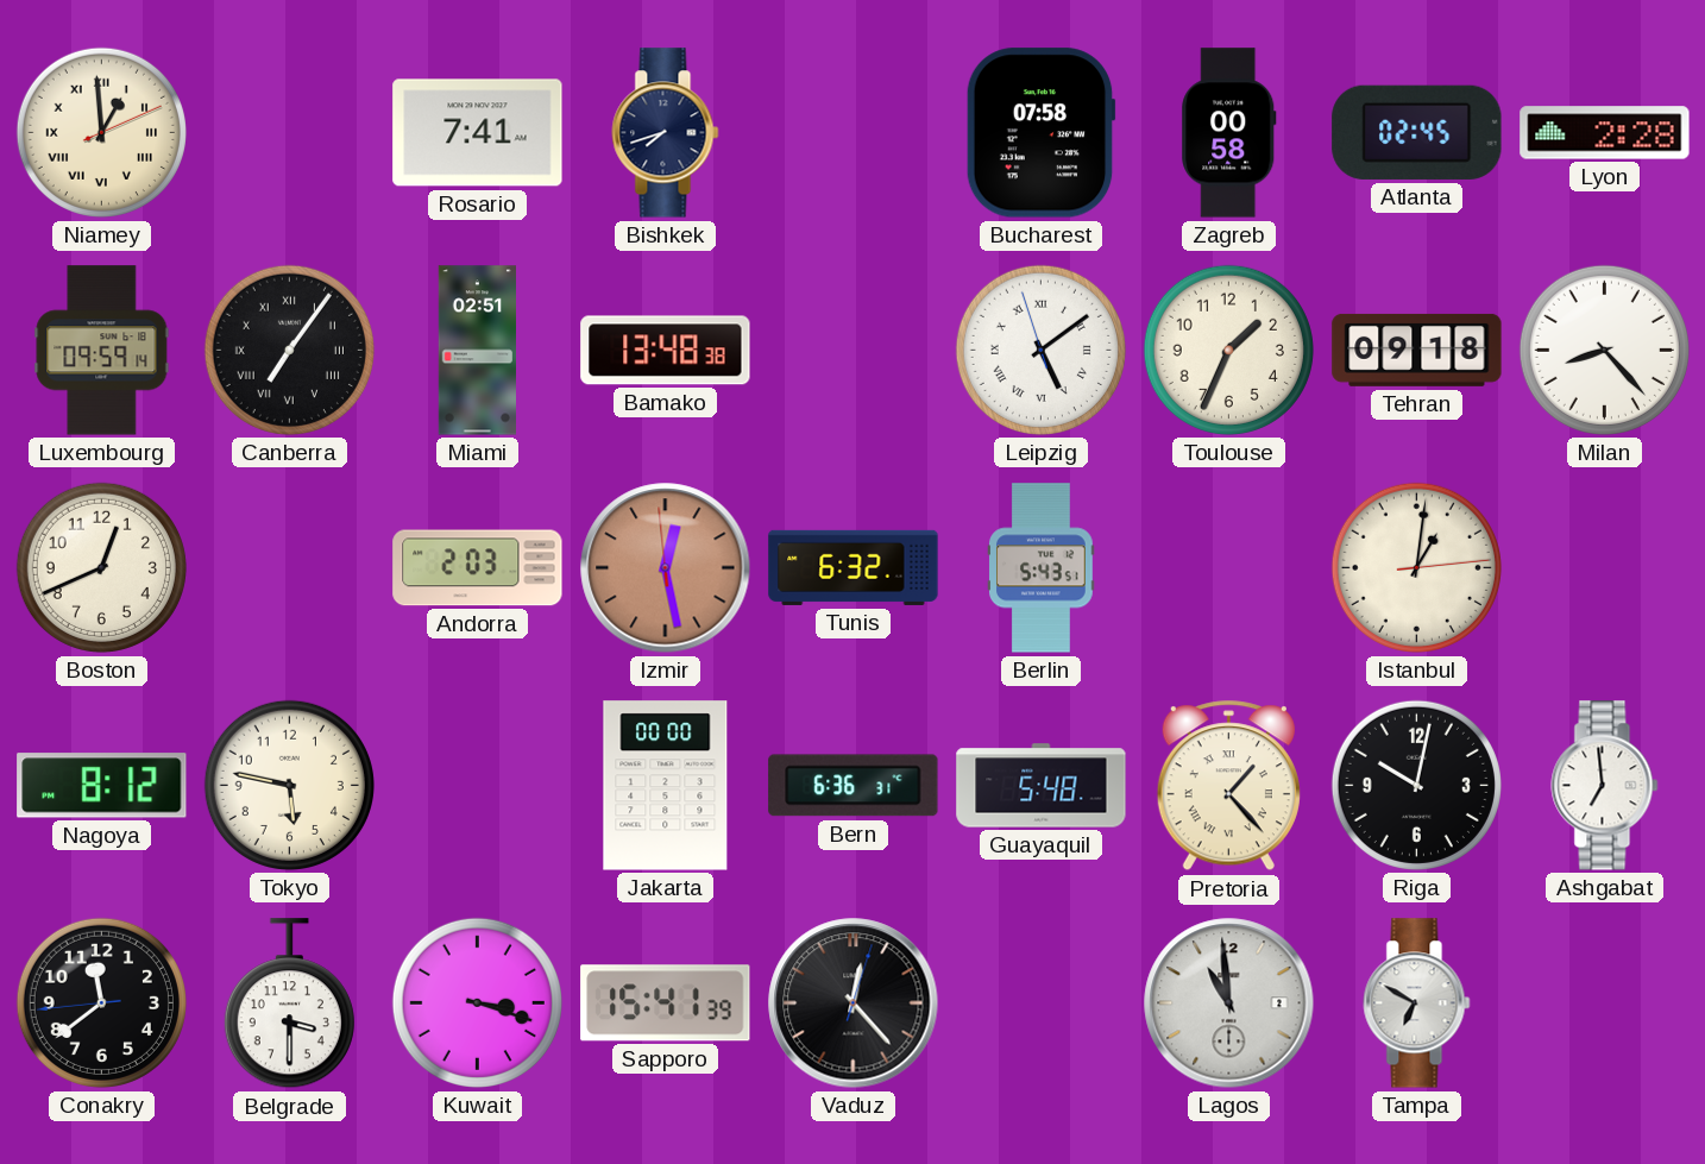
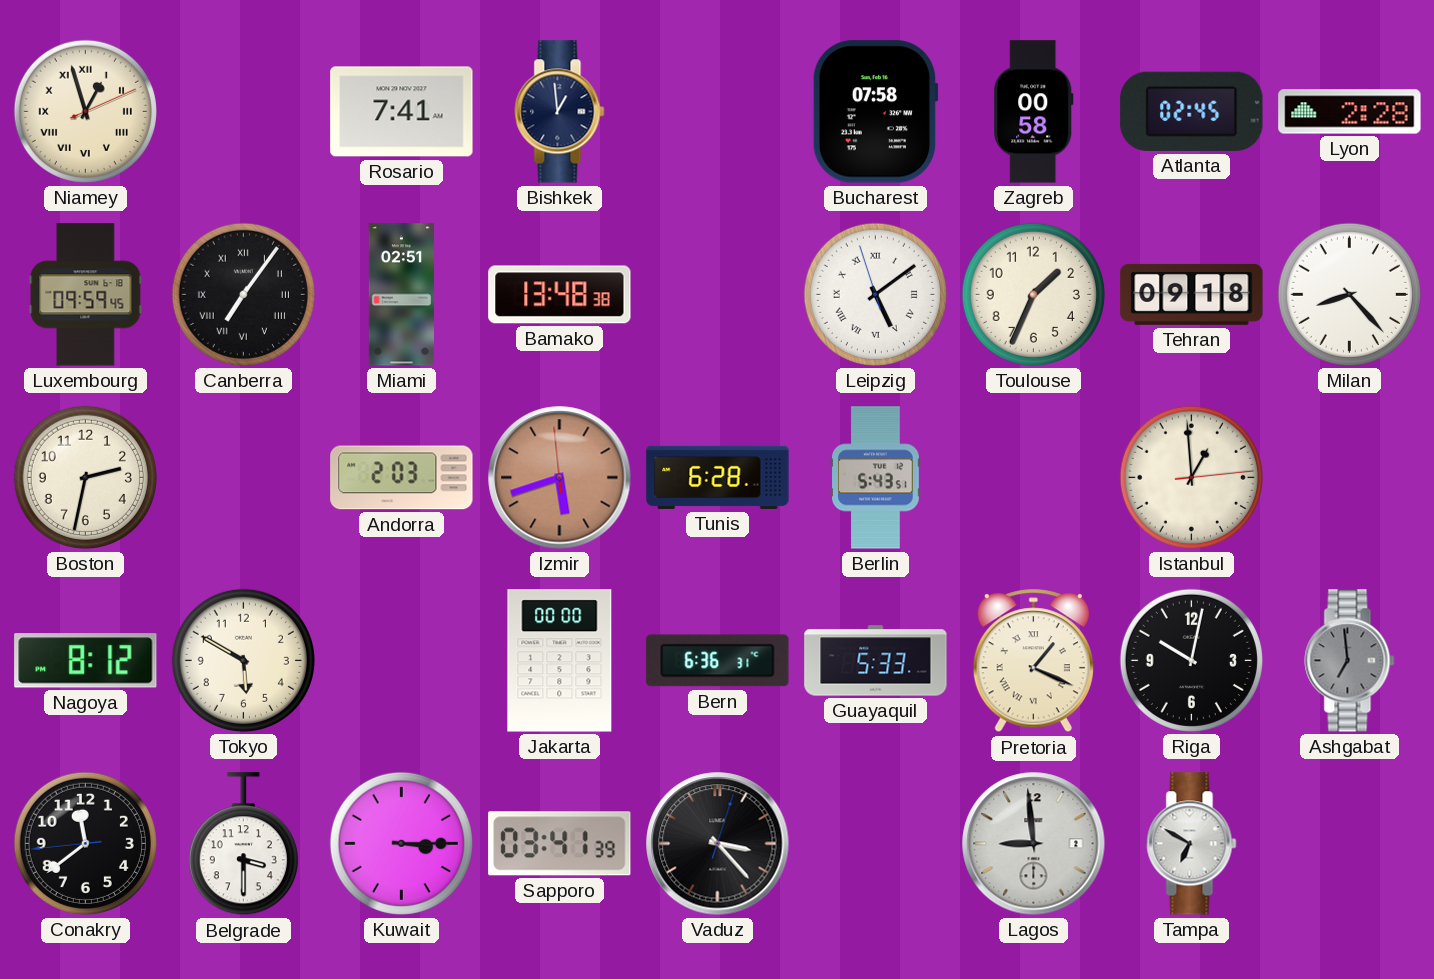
Niamey: 12:59 -> 12:57
Bishkek: 7:42 -> 12:59
Luxembourg: 09:59:14 -> 09:59:45
Boston: 12:41 -> 2:32
Izmir: 12:27 -> 5:41
Tunis: 6:32 -> 6:28
Istanbul: 1:01 -> 12:59
Tokyo: 5:47 -> 5:50
Guayaquil: 5:48 -> 5:33
Pretoria: 1:23 -> 1:19
Ashgabat dial: white -> grey
Kuwait: 3:18 -> 3:15
Sapporo: 15:41 -> 03:41
Vaduz: 12:23 -> 3:23
Lagos: 10:59 -> 8:59
